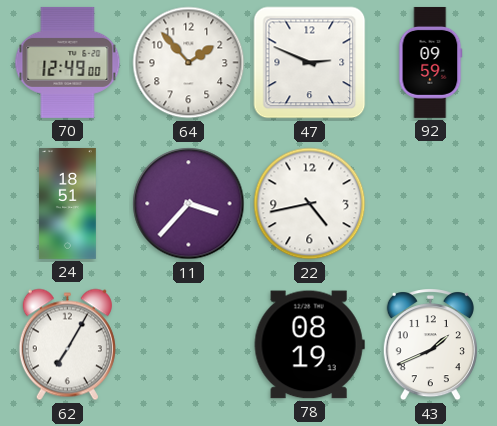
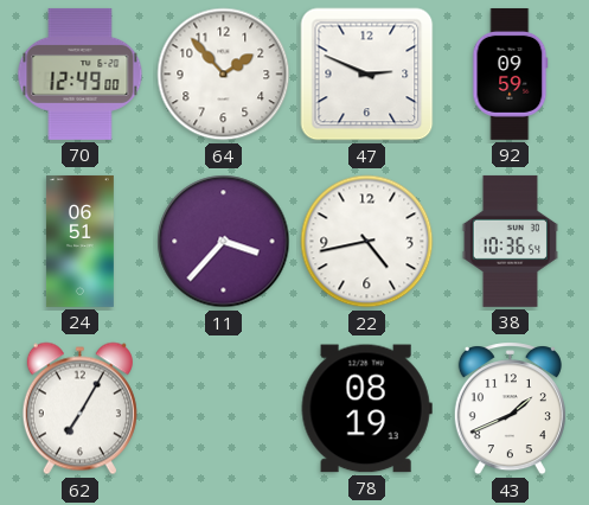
24: 18:51 -> 06:51
38: none -> 10:36
